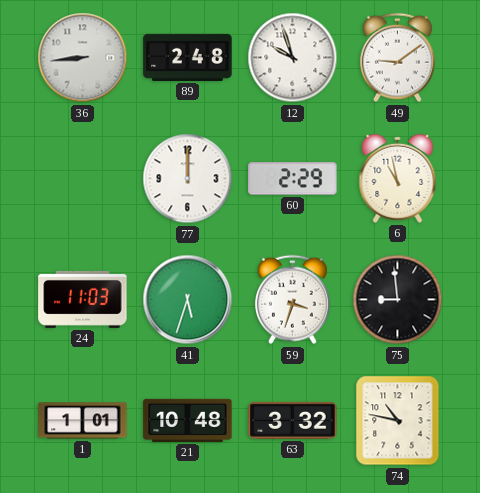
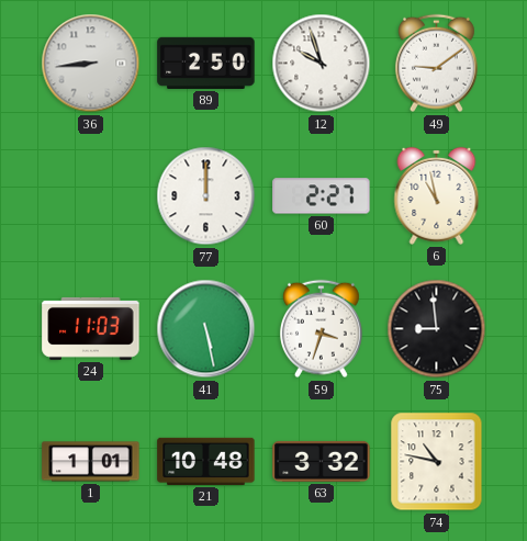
89: 2:48 -> 2:50
60: 2:29 -> 2:27
41: 5:33 -> 5:28
